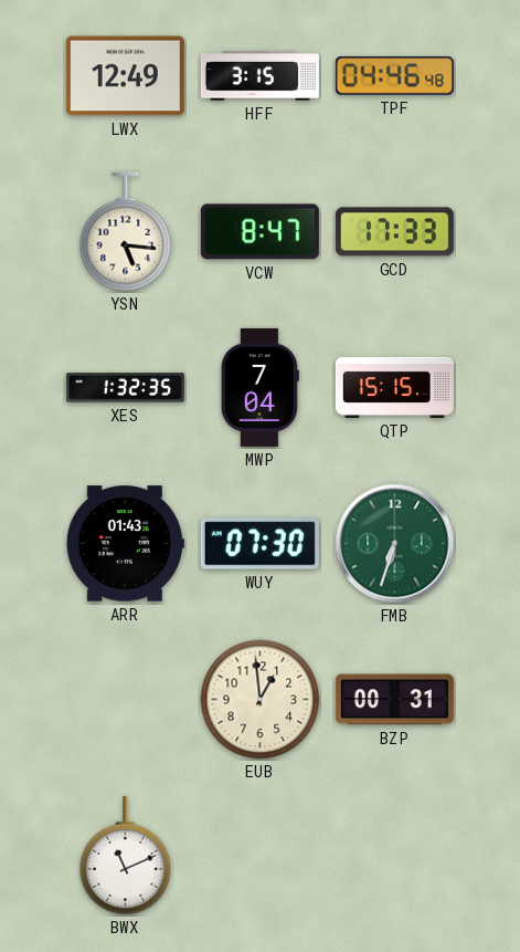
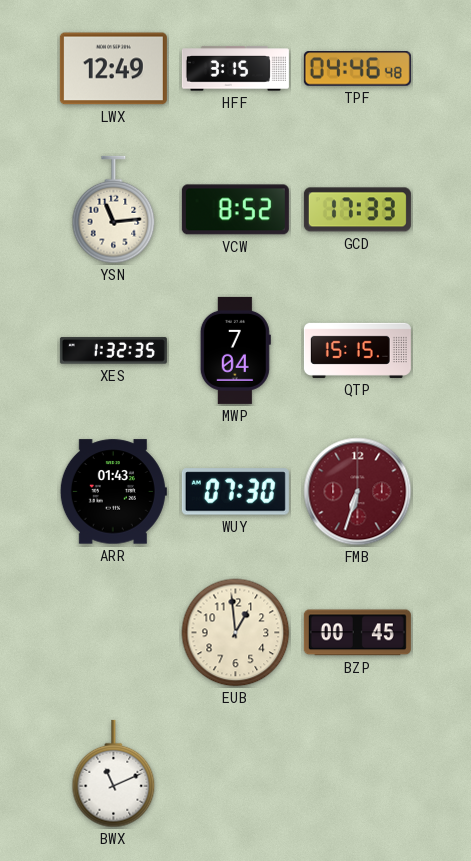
YSN: 5:16 -> 11:14
VCW: 8:47 -> 8:52
FMB dial: green -> burgundy
BZP: 00:31 -> 00:45
